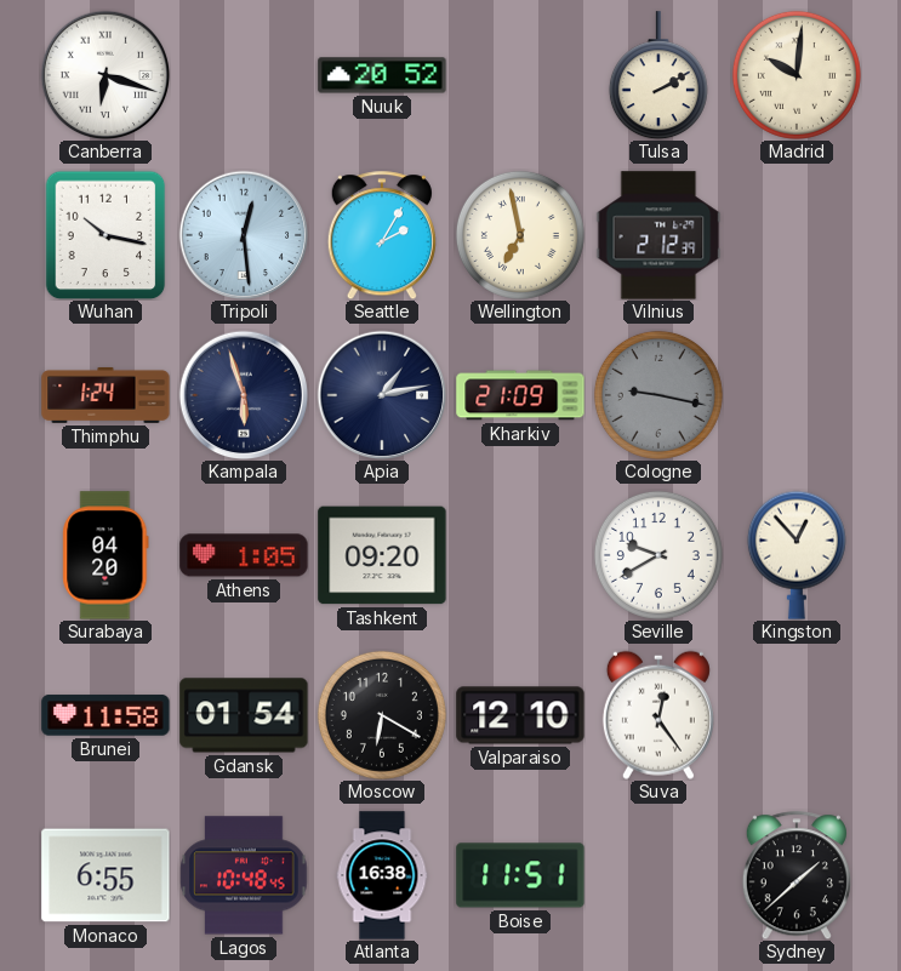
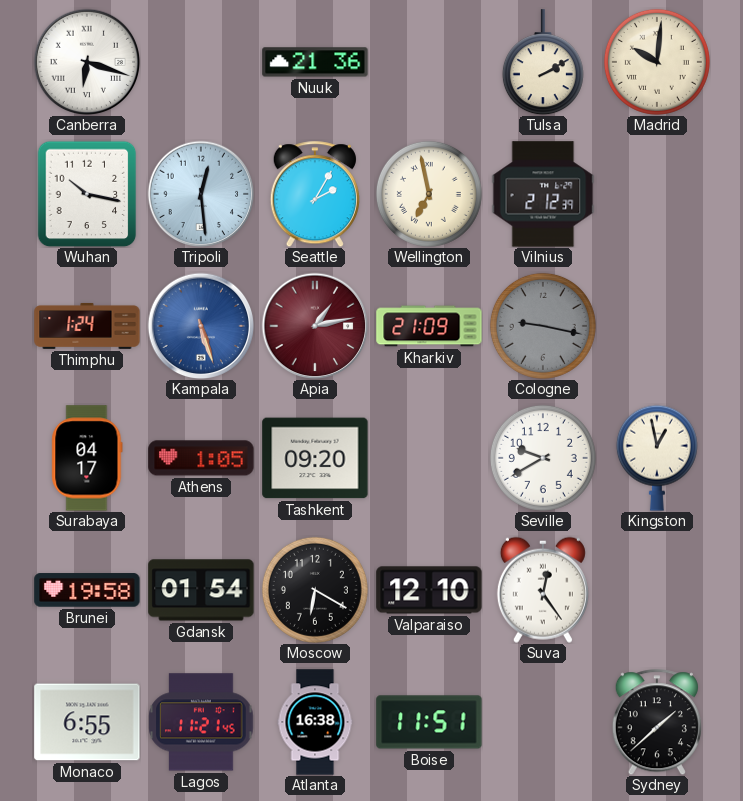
Nuuk: 20:52 -> 21:36
Kampala: 5:57 -> 5:27
Kampala dial: navy -> blue
Apia dial: navy -> burgundy
Surabaya: 04:20 -> 04:17
Kingston: 12:53 -> 12:58
Brunei: 11:58 -> 19:58
Lagos: 10:48 -> 11:21
